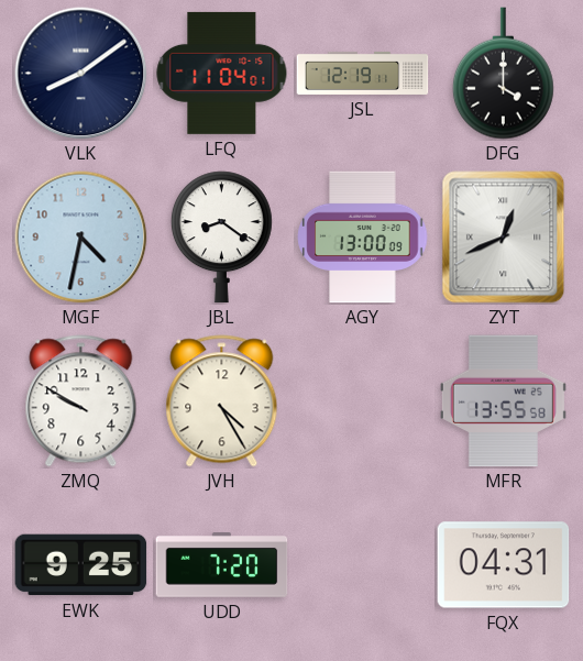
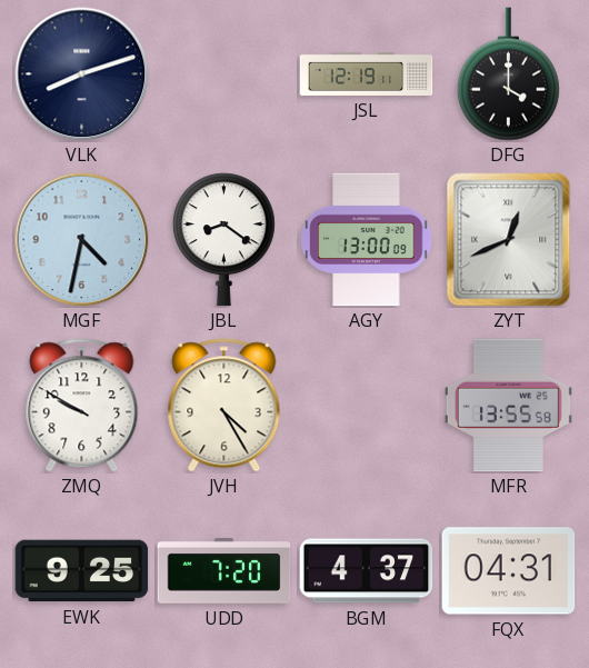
VLK: 8:09 -> 8:12
LFQ: 11:04 -> none
BGM: none -> 4:37
